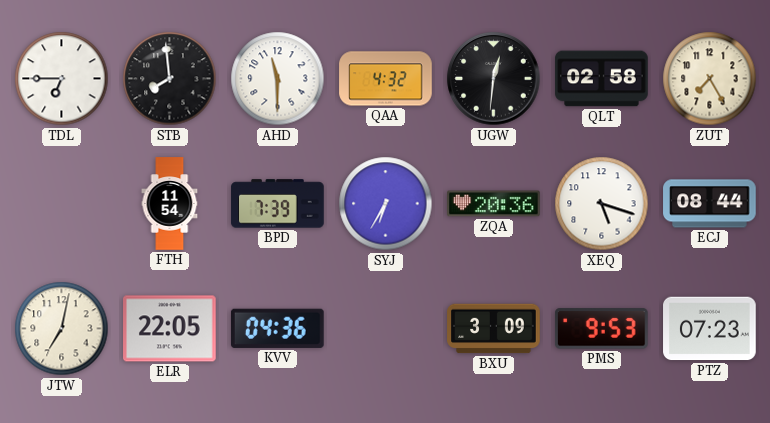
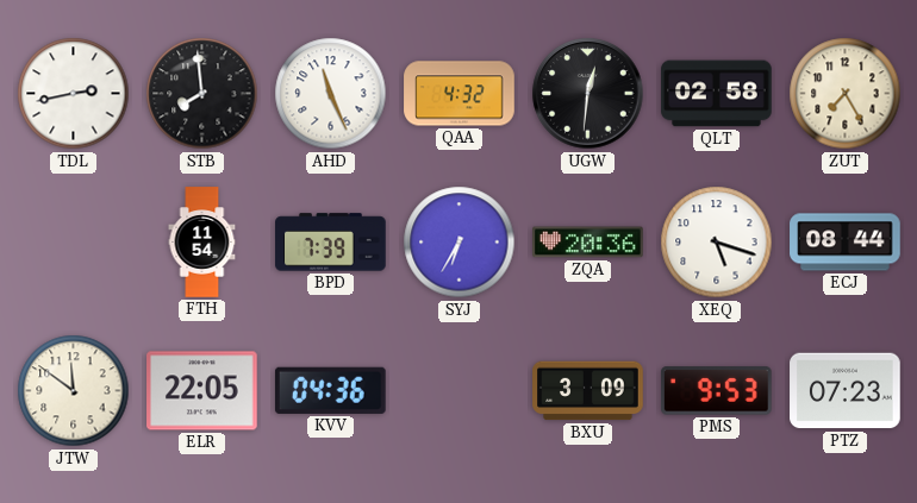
TDL: 6:45 -> 2:43
AHD: 11:30 -> 11:26
JTW: 7:02 -> 11:51
